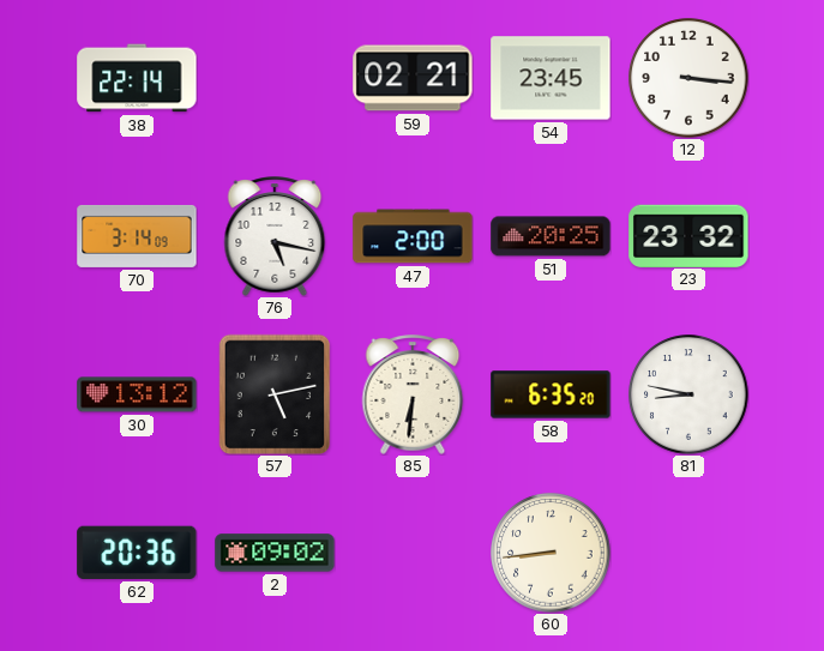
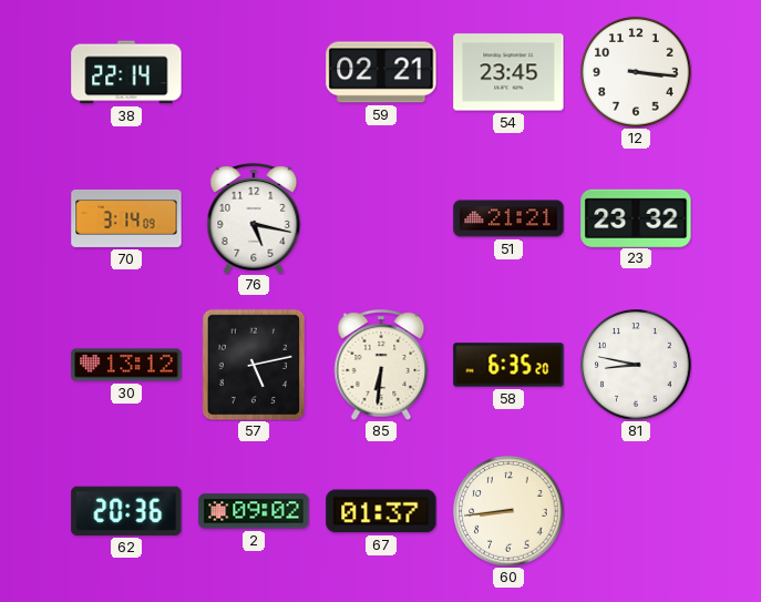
47: 2:00 -> none
51: 20:25 -> 21:21
67: none -> 01:37
